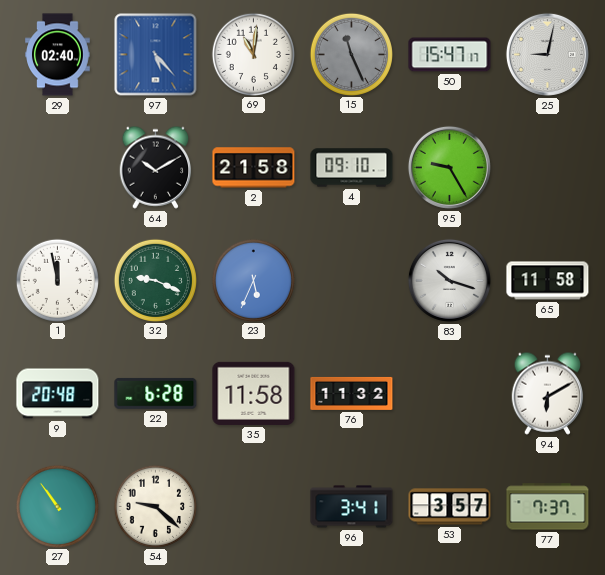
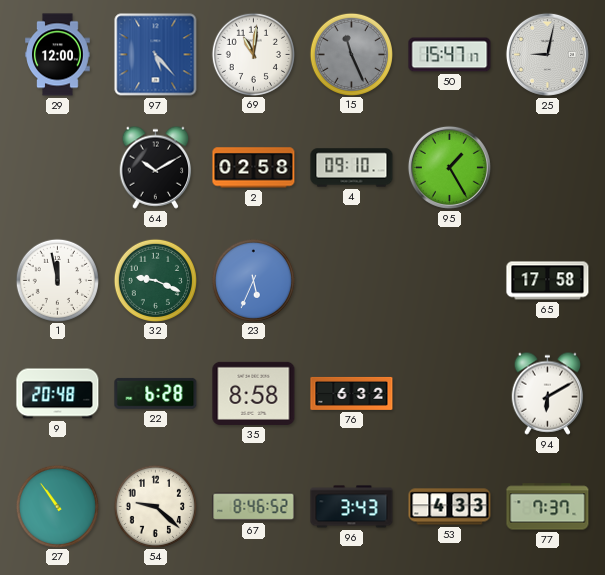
29: 02:40 -> 12:00
2: 21:58 -> 02:58
95: 9:25 -> 1:25
83: 10:18 -> none
65: 11:58 -> 17:58
35: 11:58 -> 8:58
76: 11:32 -> 6:32
67: none -> 8:46
96: 3:41 -> 3:43
53: 3:57 -> 4:33
